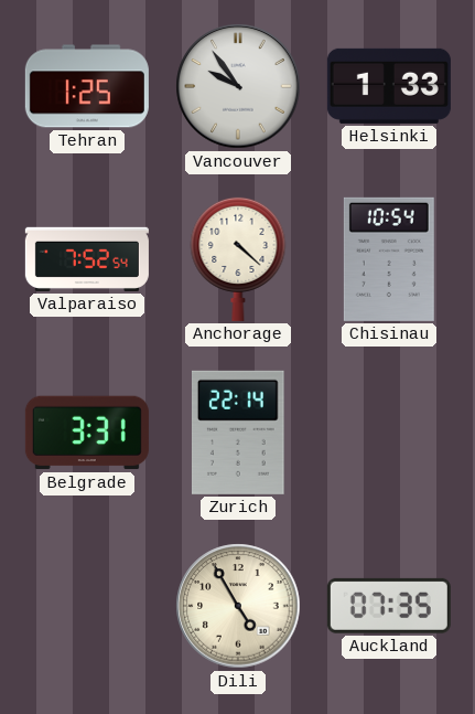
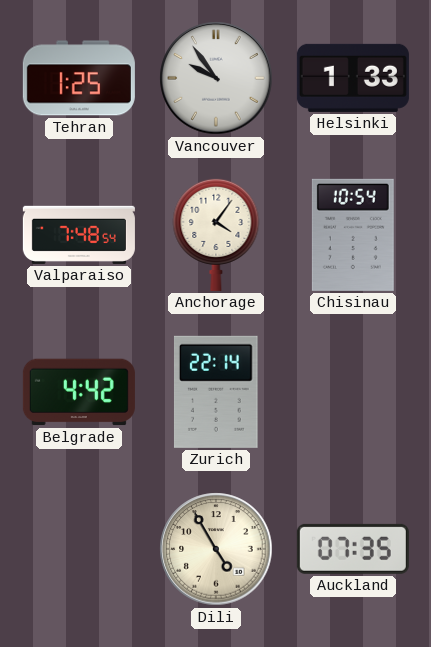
Valparaiso: 7:52 -> 7:48
Anchorage: 4:22 -> 4:06
Belgrade: 3:31 -> 4:42
